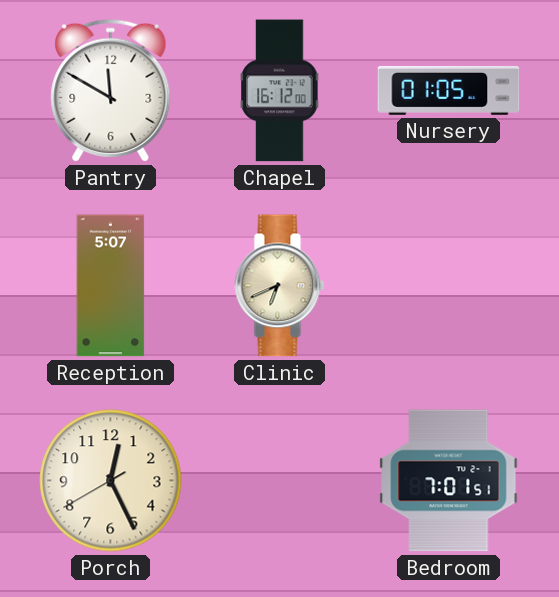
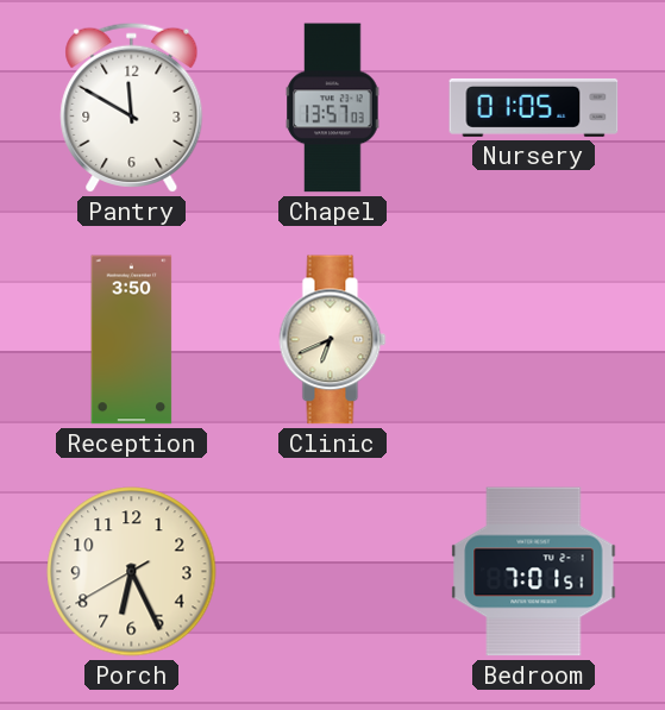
Chapel: 16:12 -> 13:57
Reception: 5:07 -> 3:50
Porch: 12:25 -> 6:25
